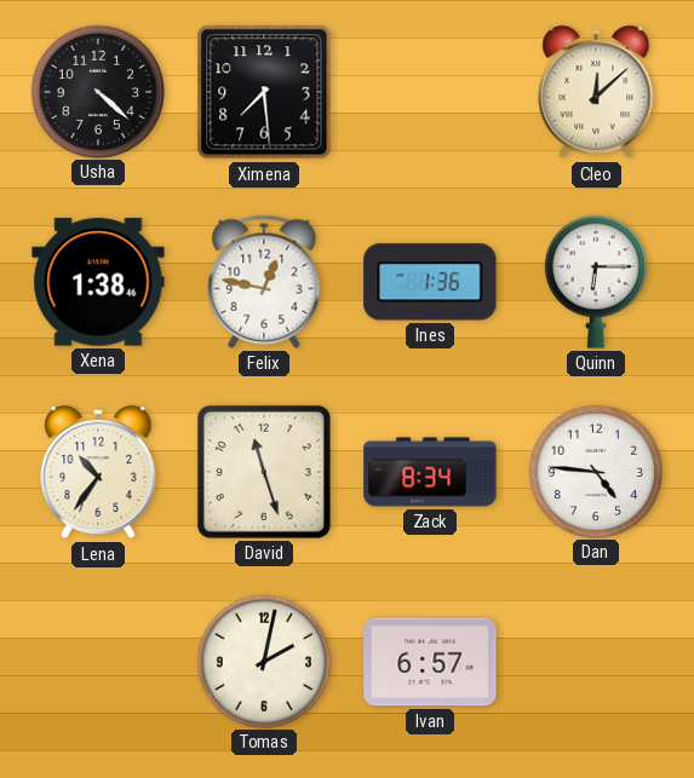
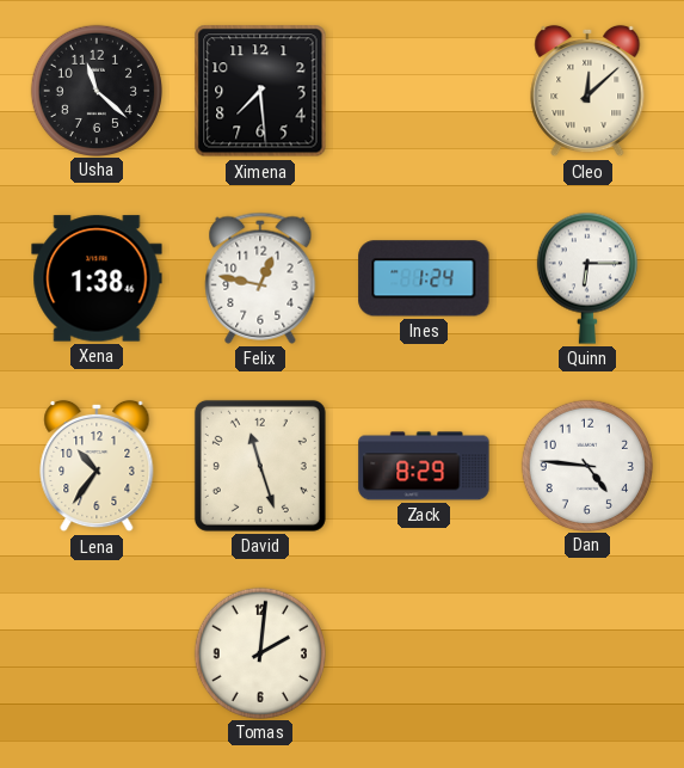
Usha: 4:22 -> 11:22
Ines: 1:36 -> 1:24
Zack: 8:34 -> 8:29
Tomas: 2:02 -> 2:01
Ivan: 6:57 -> none
